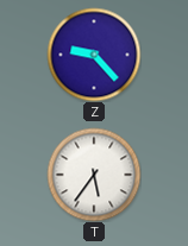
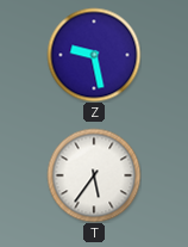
Z: 9:23 -> 9:28
